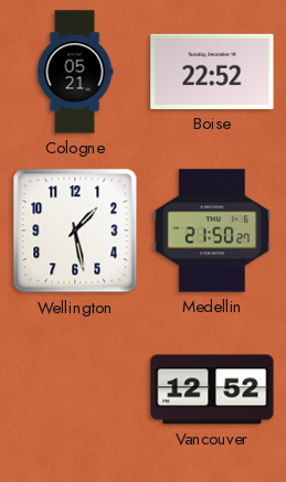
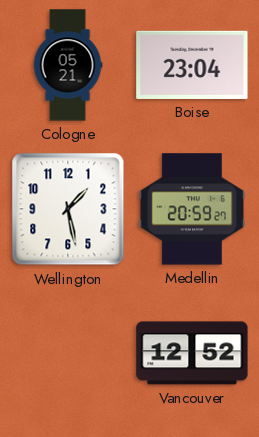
Boise: 22:52 -> 23:04
Medellin: 21:50 -> 20:59
